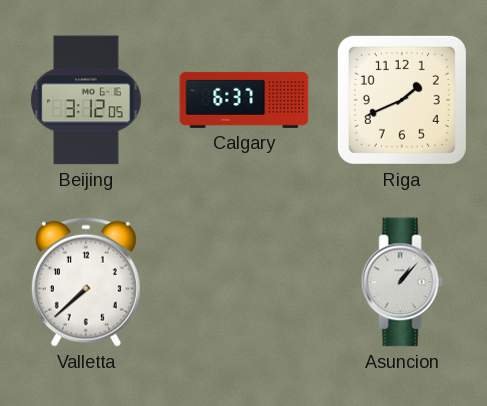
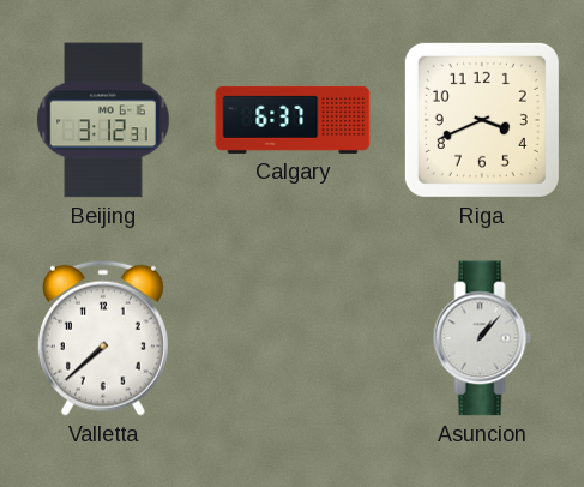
Beijing: 3:12:05 -> 3:12:31
Riga: 1:41 -> 3:41
